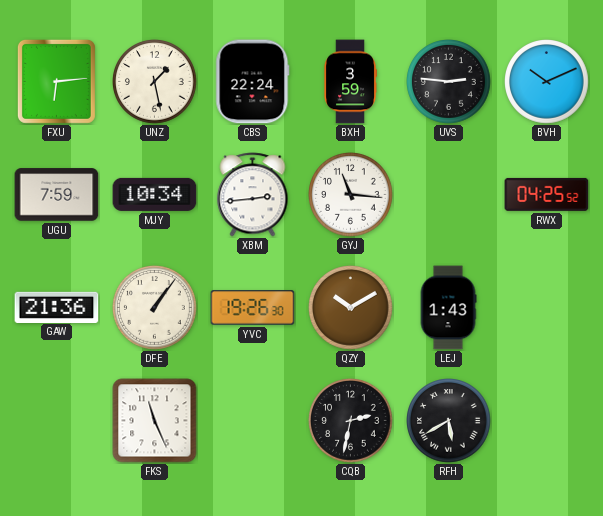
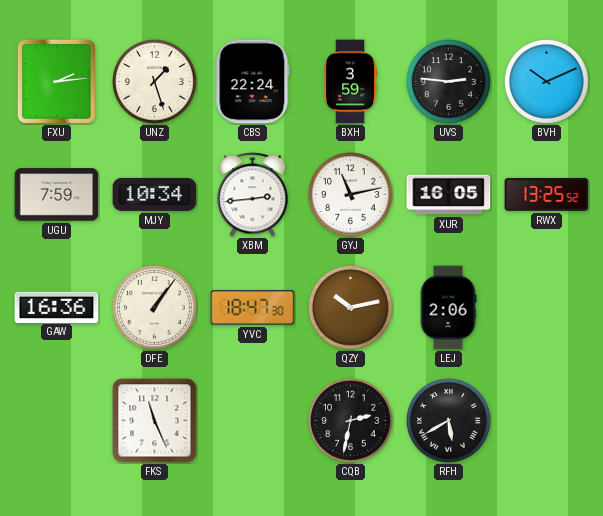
FXU: 6:14 -> 2:14
UNZ: 1:28 -> 1:27
GYJ: 11:16 -> 11:13
XUR: none -> 16:05
RWX: 04:25 -> 13:25
GAW: 21:36 -> 16:36
YVC: 19:26 -> 18:47
QZY: 10:10 -> 10:13
LEJ: 1:43 -> 2:06
